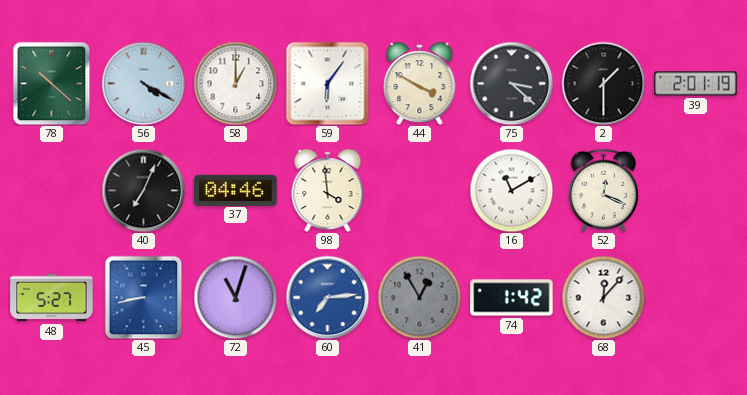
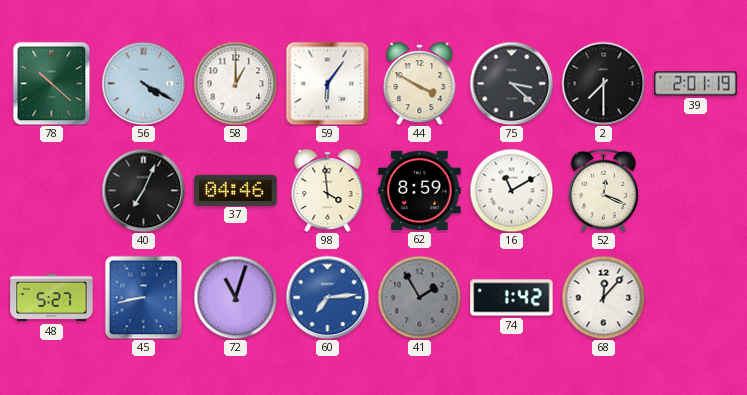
2: 1:30 -> 7:30
62: none -> 8:59
41: 12:55 -> 1:55
